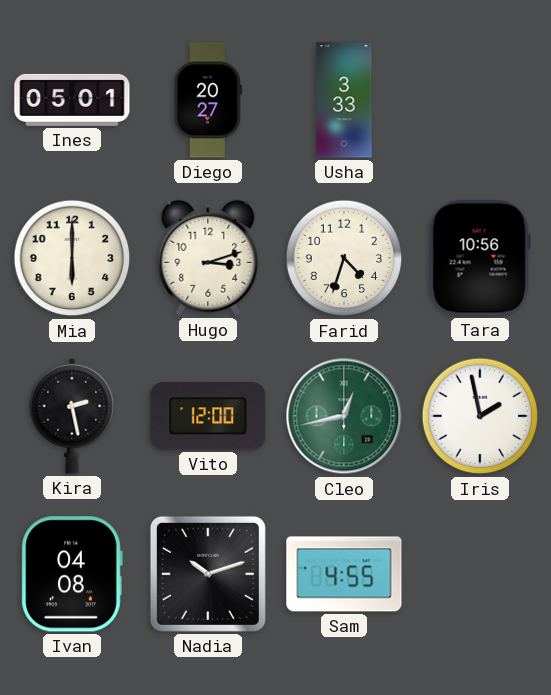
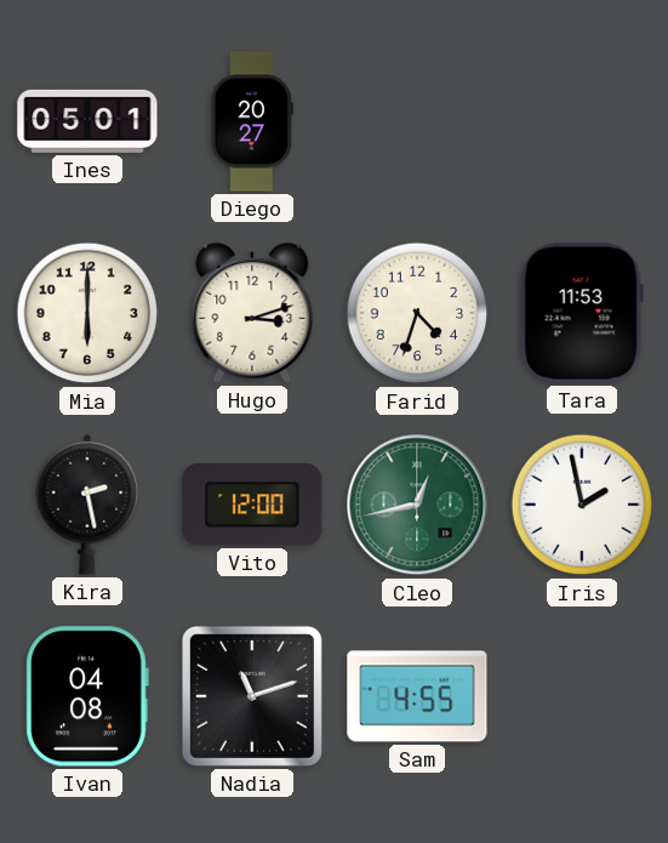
Usha: 3:33 -> none
Tara: 10:56 -> 11:53
Nadia: 10:12 -> 11:12
